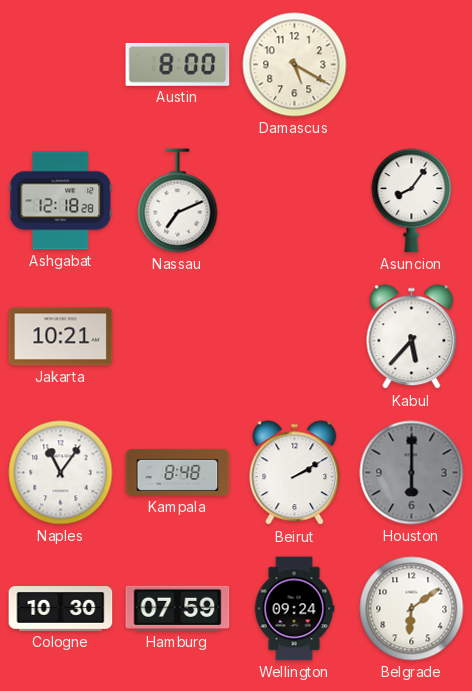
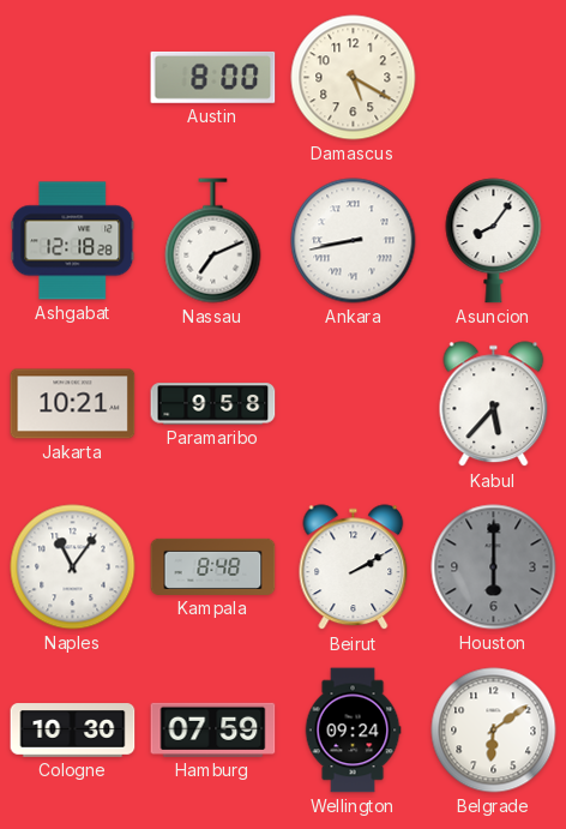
Ankara: none -> 8:43
Paramaribo: none -> 9:58
